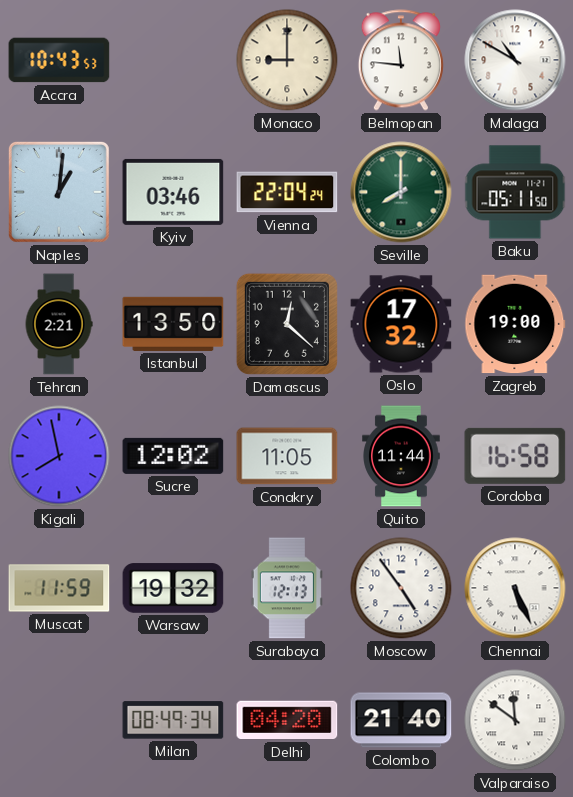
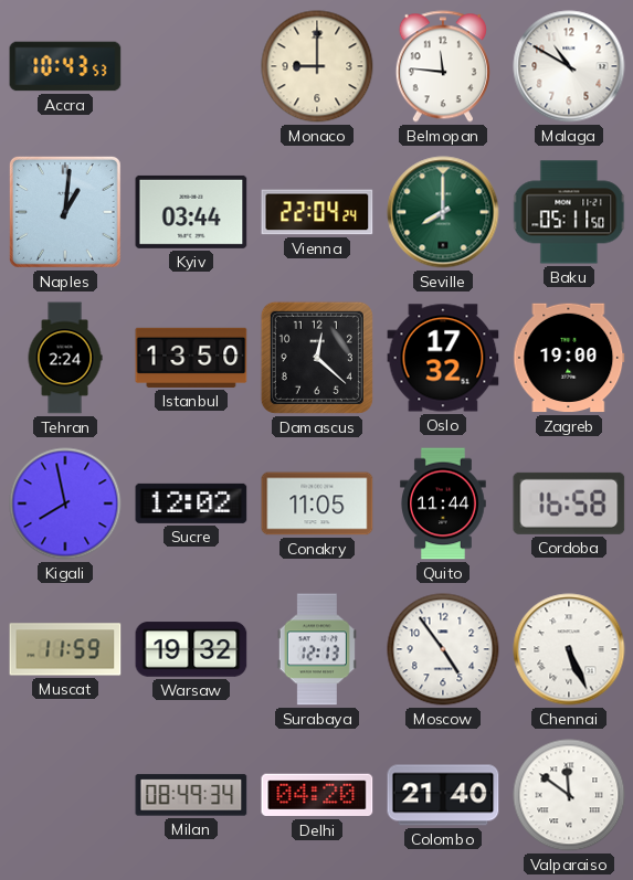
Kyiv: 03:46 -> 03:44
Tehran: 2:21 -> 2:24
